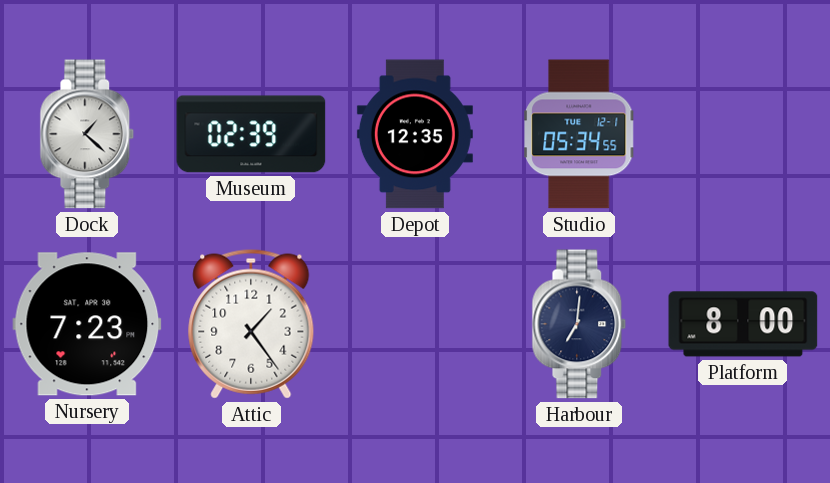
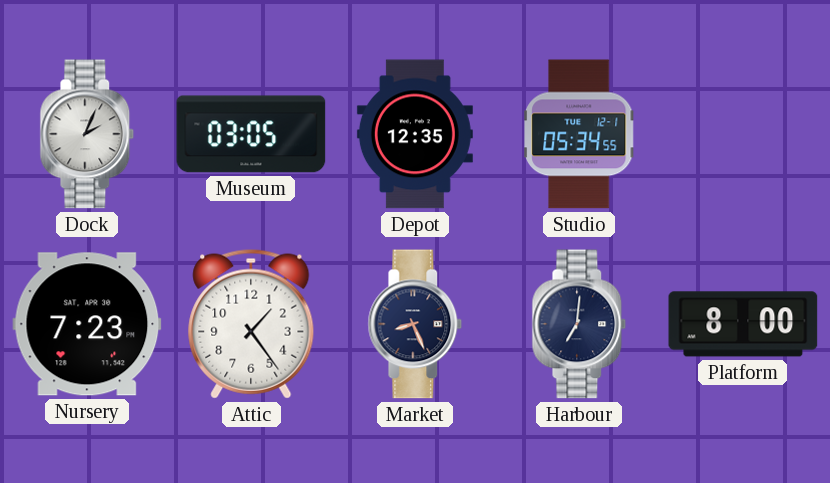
Dock: 1:22 -> 2:04
Museum: 02:39 -> 03:05
Market: none -> 8:26
